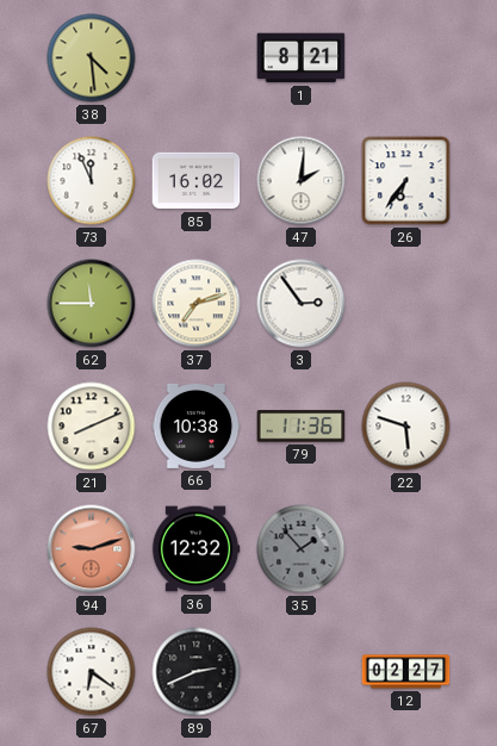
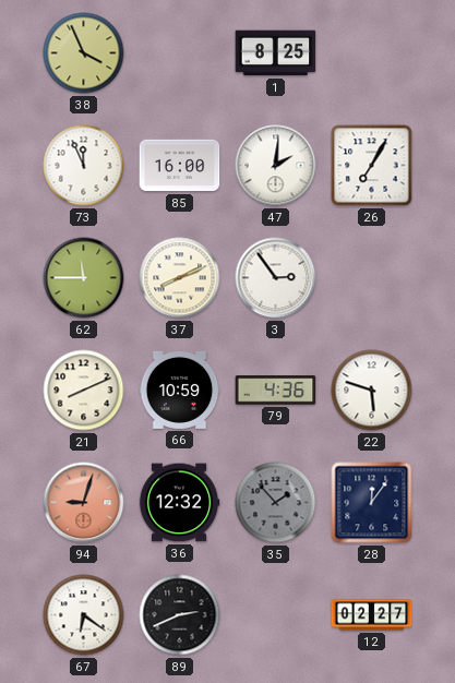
38: 4:29 -> 3:56
1: 8:21 -> 8:25
85: 16:02 -> 16:00
26: 6:36 -> 7:05
37: 7:12 -> 8:11
66: 10:38 -> 10:59
79: 11:36 -> 4:36
94: 9:12 -> 9:03
28: none -> 12:06
